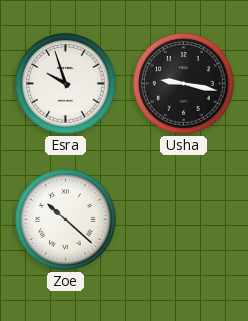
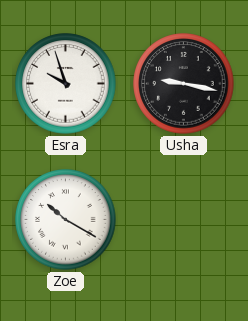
Zoe: 10:22 -> 10:20
